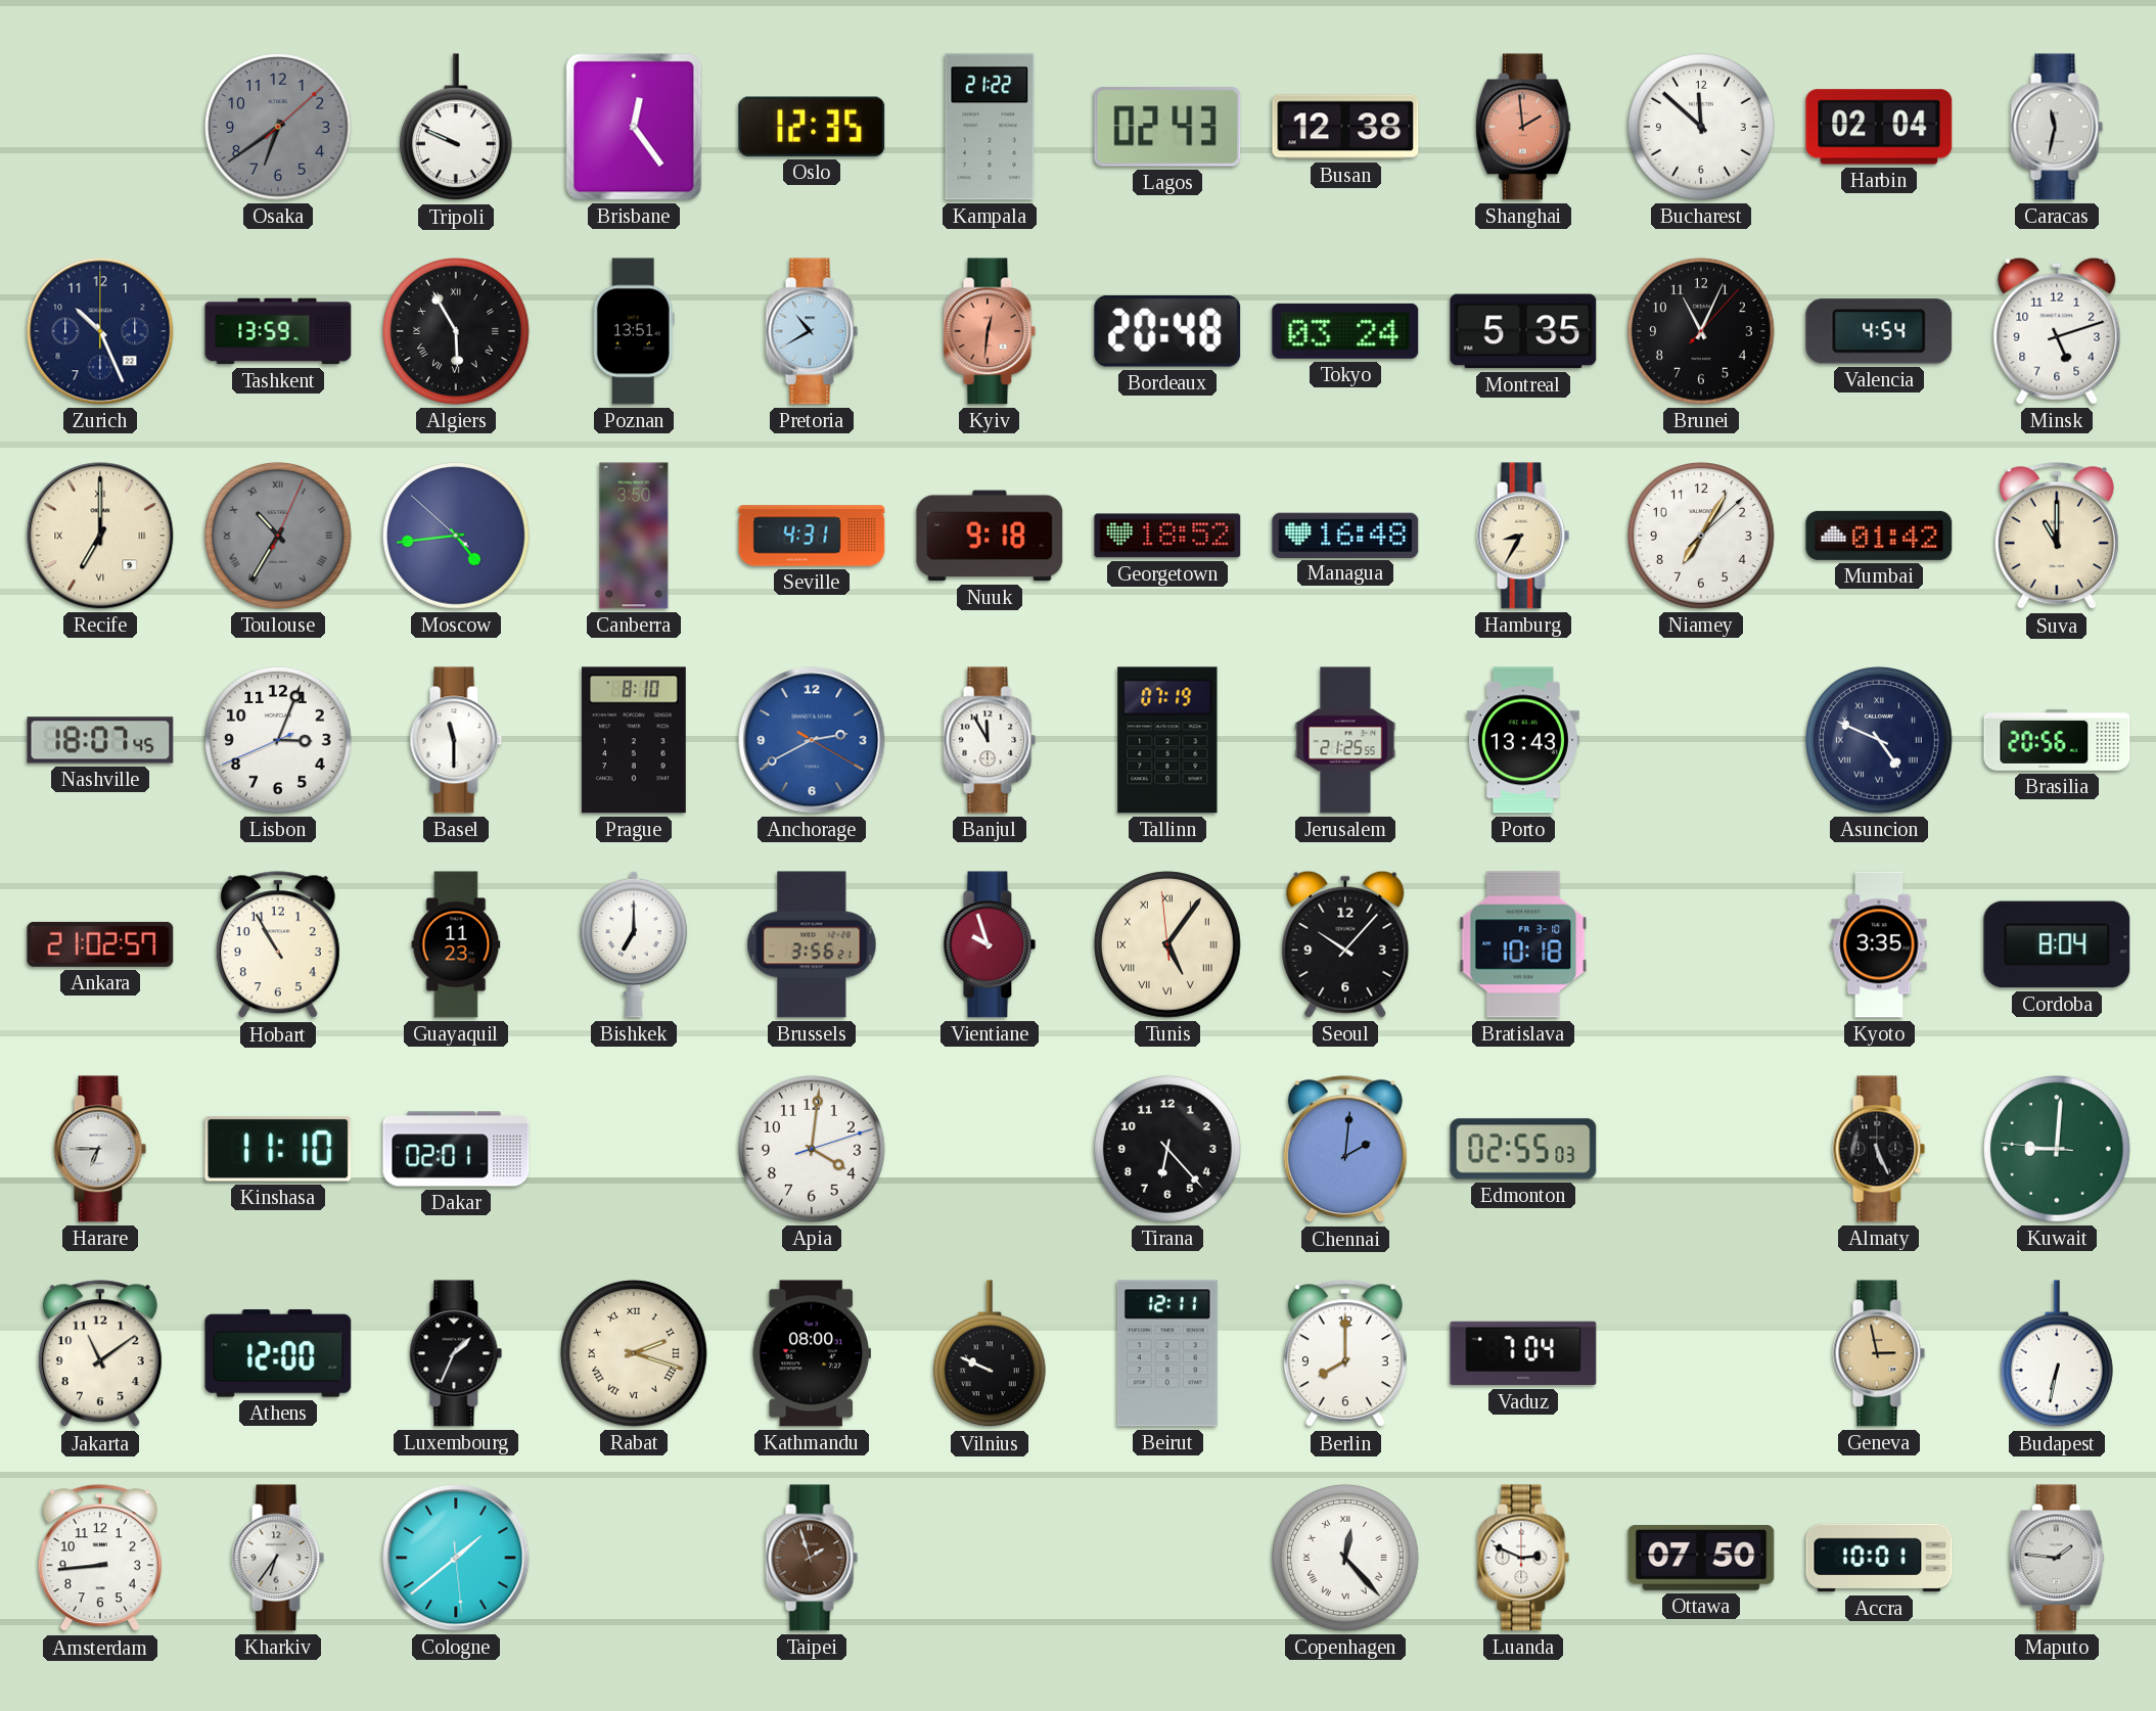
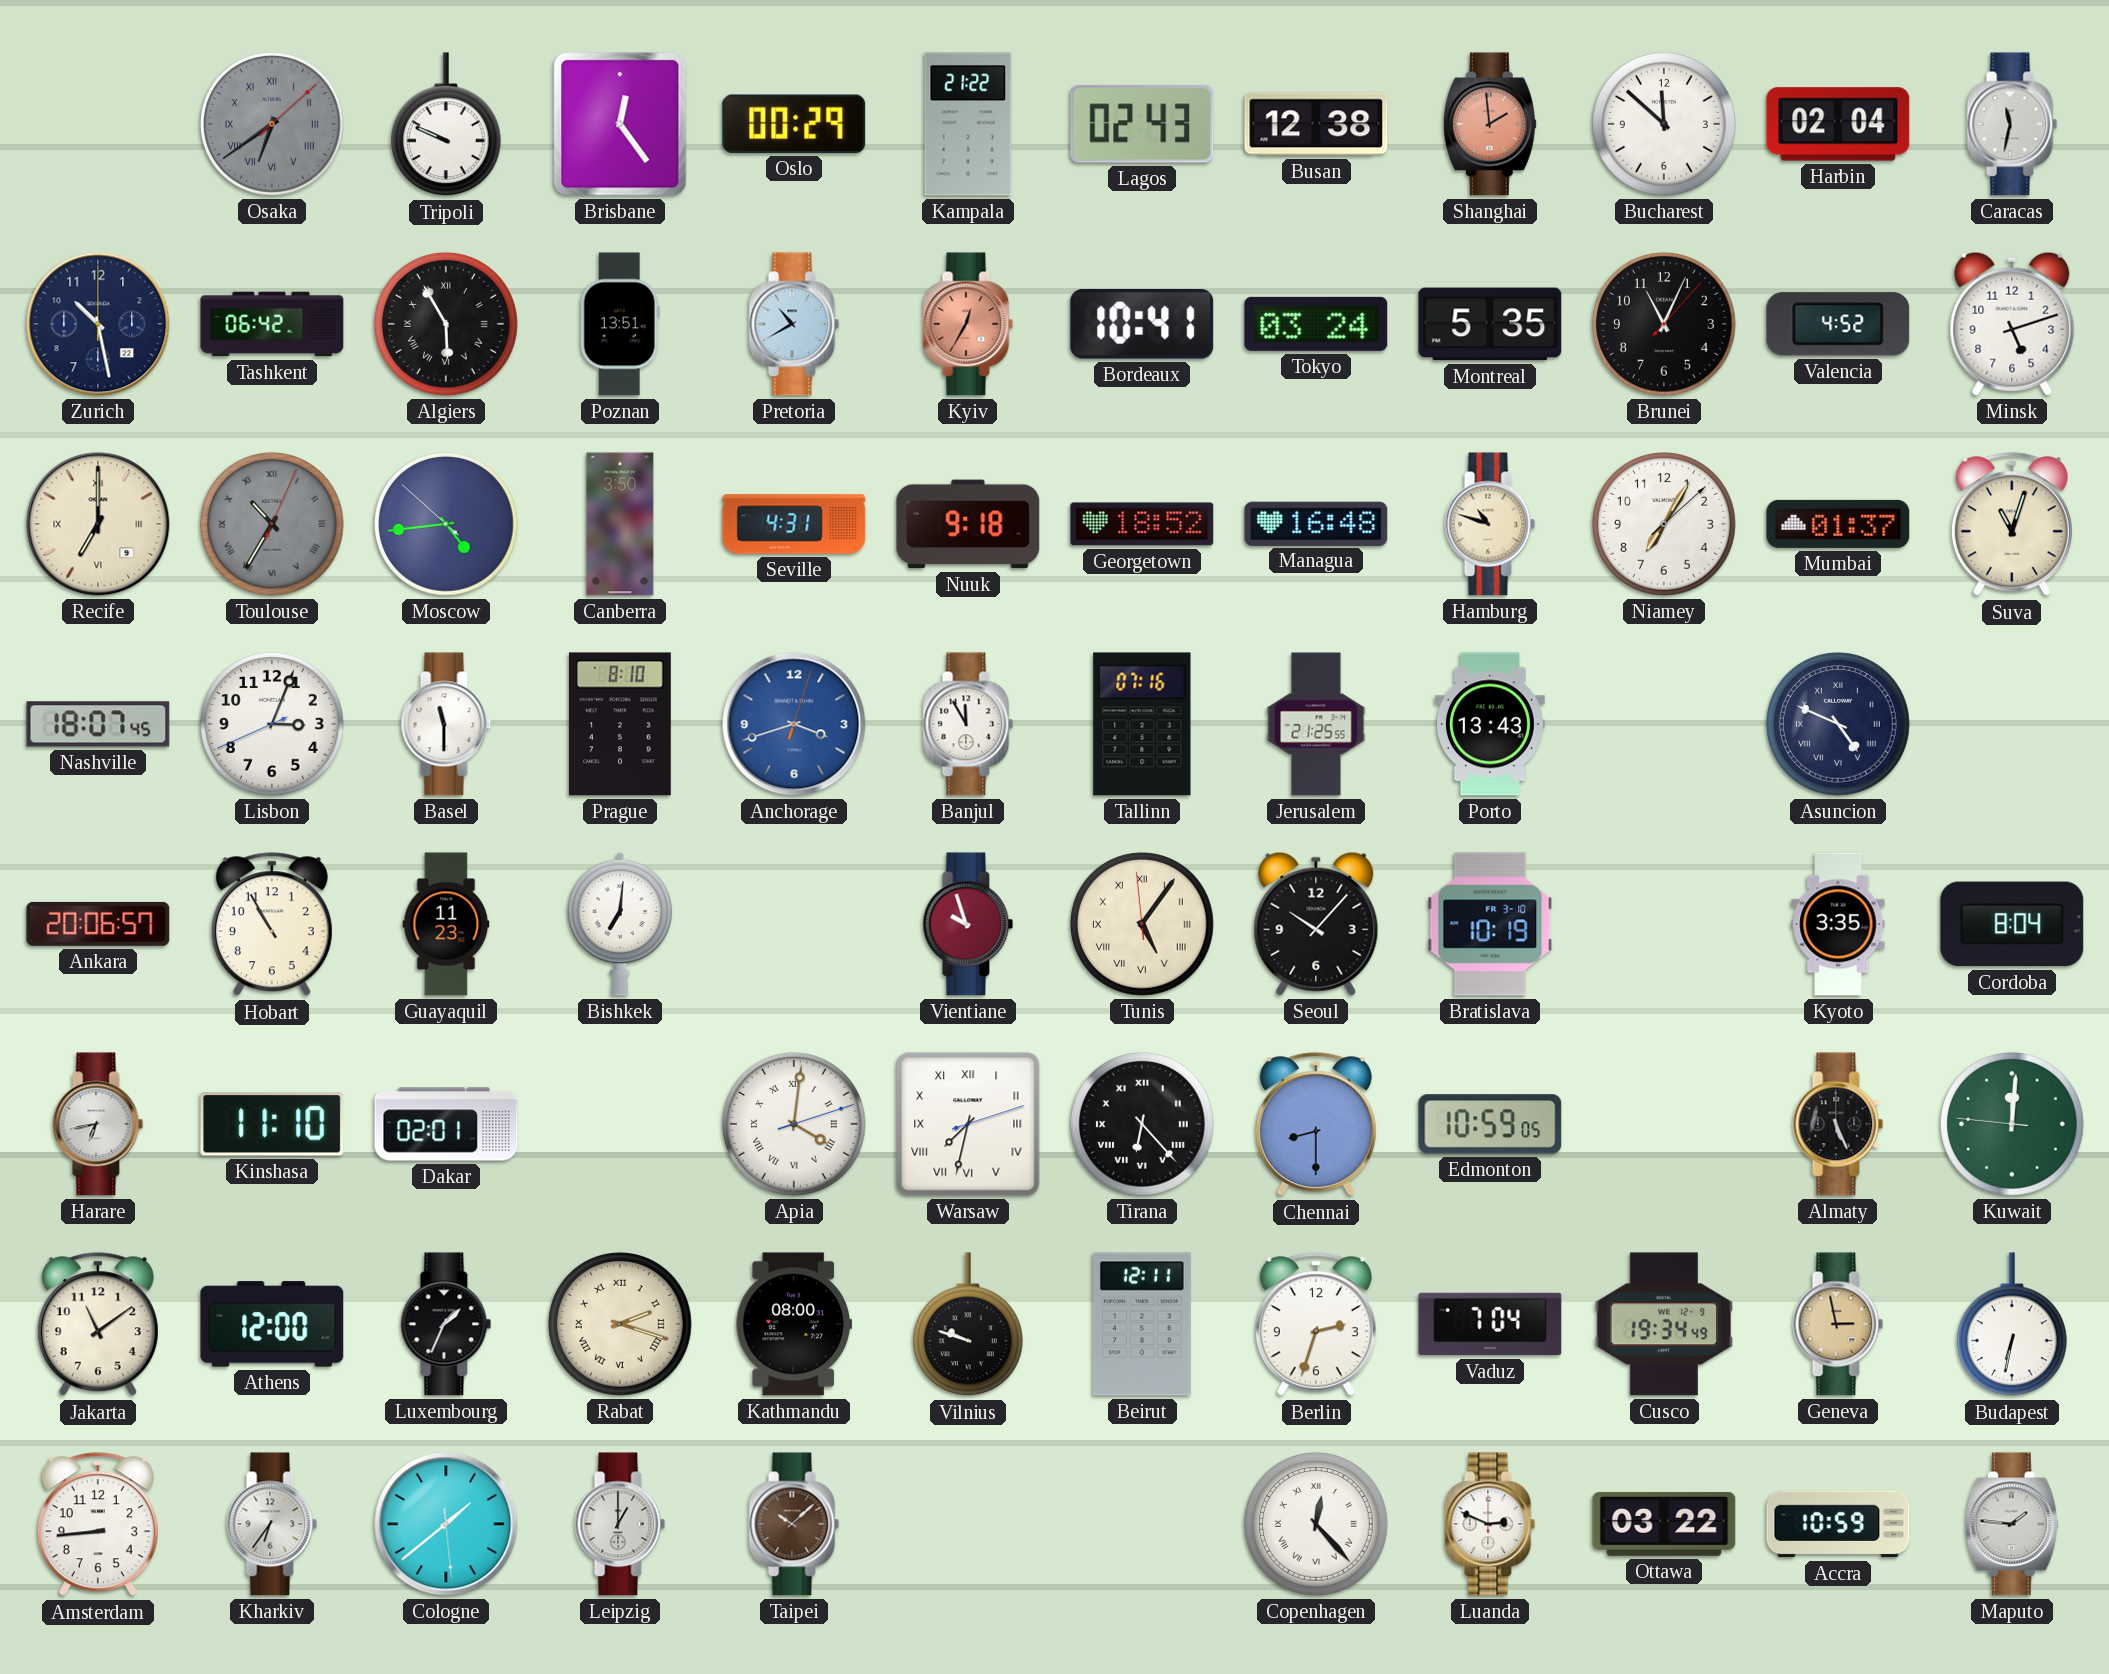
Osaka numerals: Arabic -> Roman
Oslo: 12:35 -> 00:29
Zurich: 10:26 -> 10:28
Tashkent: 13:59 -> 06:42
Kyiv: 12:31 -> 12:35
Bordeaux: 20:48 -> 10:41
Valencia: 4:54 -> 4:52
Hamburg: 8:35 -> 10:48
Mumbai: 01:42 -> 01:37
Suva: 11:00 -> 11:03
Anchorage: 2:40 -> 3:42
Tallinn: 07:19 -> 07:16
Brasilia: 20:56 -> none
Ankara: 21:02 -> 20:06
Bishkek: 7:00 -> 7:01
Brussels: 3:56 -> none
Bratislava: 10:18 -> 10:19
Harare: 6:45 -> 6:43
Apia numerals: Arabic -> Roman
Warsaw: none -> 7:32
Tirana numerals: Arabic -> Roman
Chennai: 2:01 -> 8:30
Edmonton: 02:55 -> 10:59
Kuwait: 9:00 -> 12:00
Vilnius: 9:49 -> 9:48
Berlin: 8:00 -> 2:33
Cusco: none -> 19:34
Leipzig: none -> 1:00
Taipei: 1:57 -> 10:08
Ottawa: 07:50 -> 03:22
Accra: 10:01 -> 10:59
